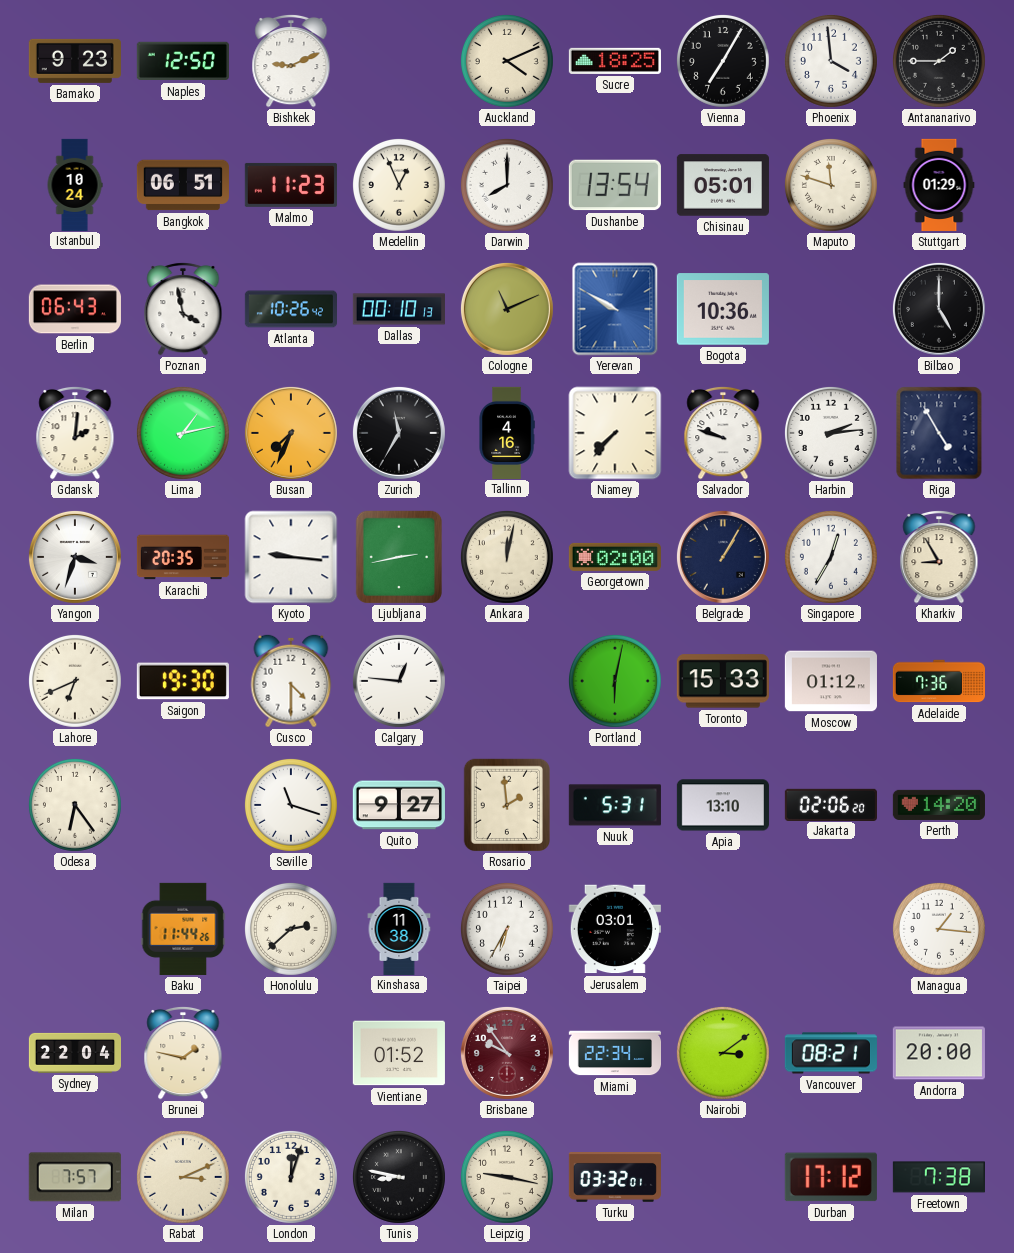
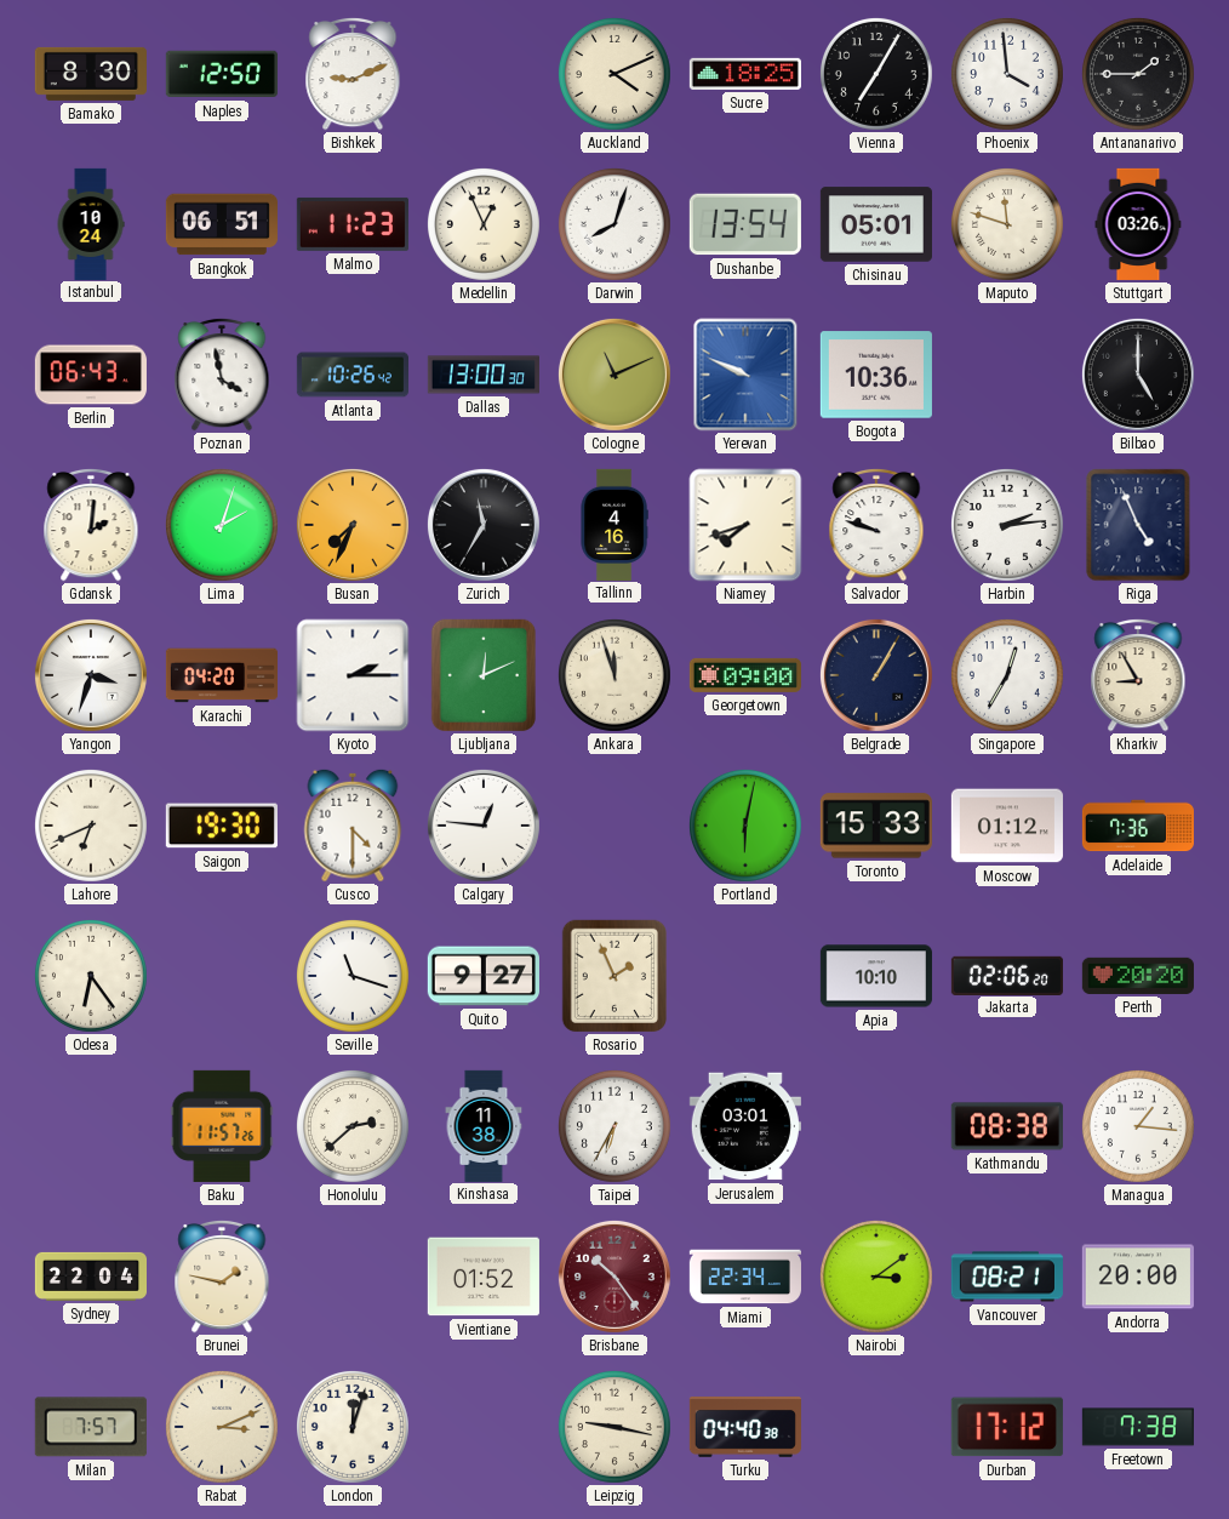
Bamako: 9:23 -> 8:30
Darwin: 8:00 -> 8:03
Stuttgart: 01:29 -> 03:26
Dallas: 00:10 -> 13:00
Yerevan: 9:50 -> 9:49
Lima: 1:13 -> 2:03
Niamey: 7:37 -> 7:42
Riga: 4:55 -> 4:56
Karachi: 20:35 -> 04:20
Kyoto: 9:16 -> 2:15
Ljubljana: 2:43 -> 12:11
Ankara: 12:02 -> 11:57
Georgetown: 02:00 -> 09:00
Rosario: 1:59 -> 1:56
Nuuk: 5:31 -> none
Apia: 13:10 -> 10:10
Perth: 14:20 -> 20:20
Baku: 11:44 -> 11:57
Kathmandu: none -> 08:38
Brisbane: 9:54 -> 10:24
Tunis: 8:47 -> none
Turku: 03:32 -> 04:40
